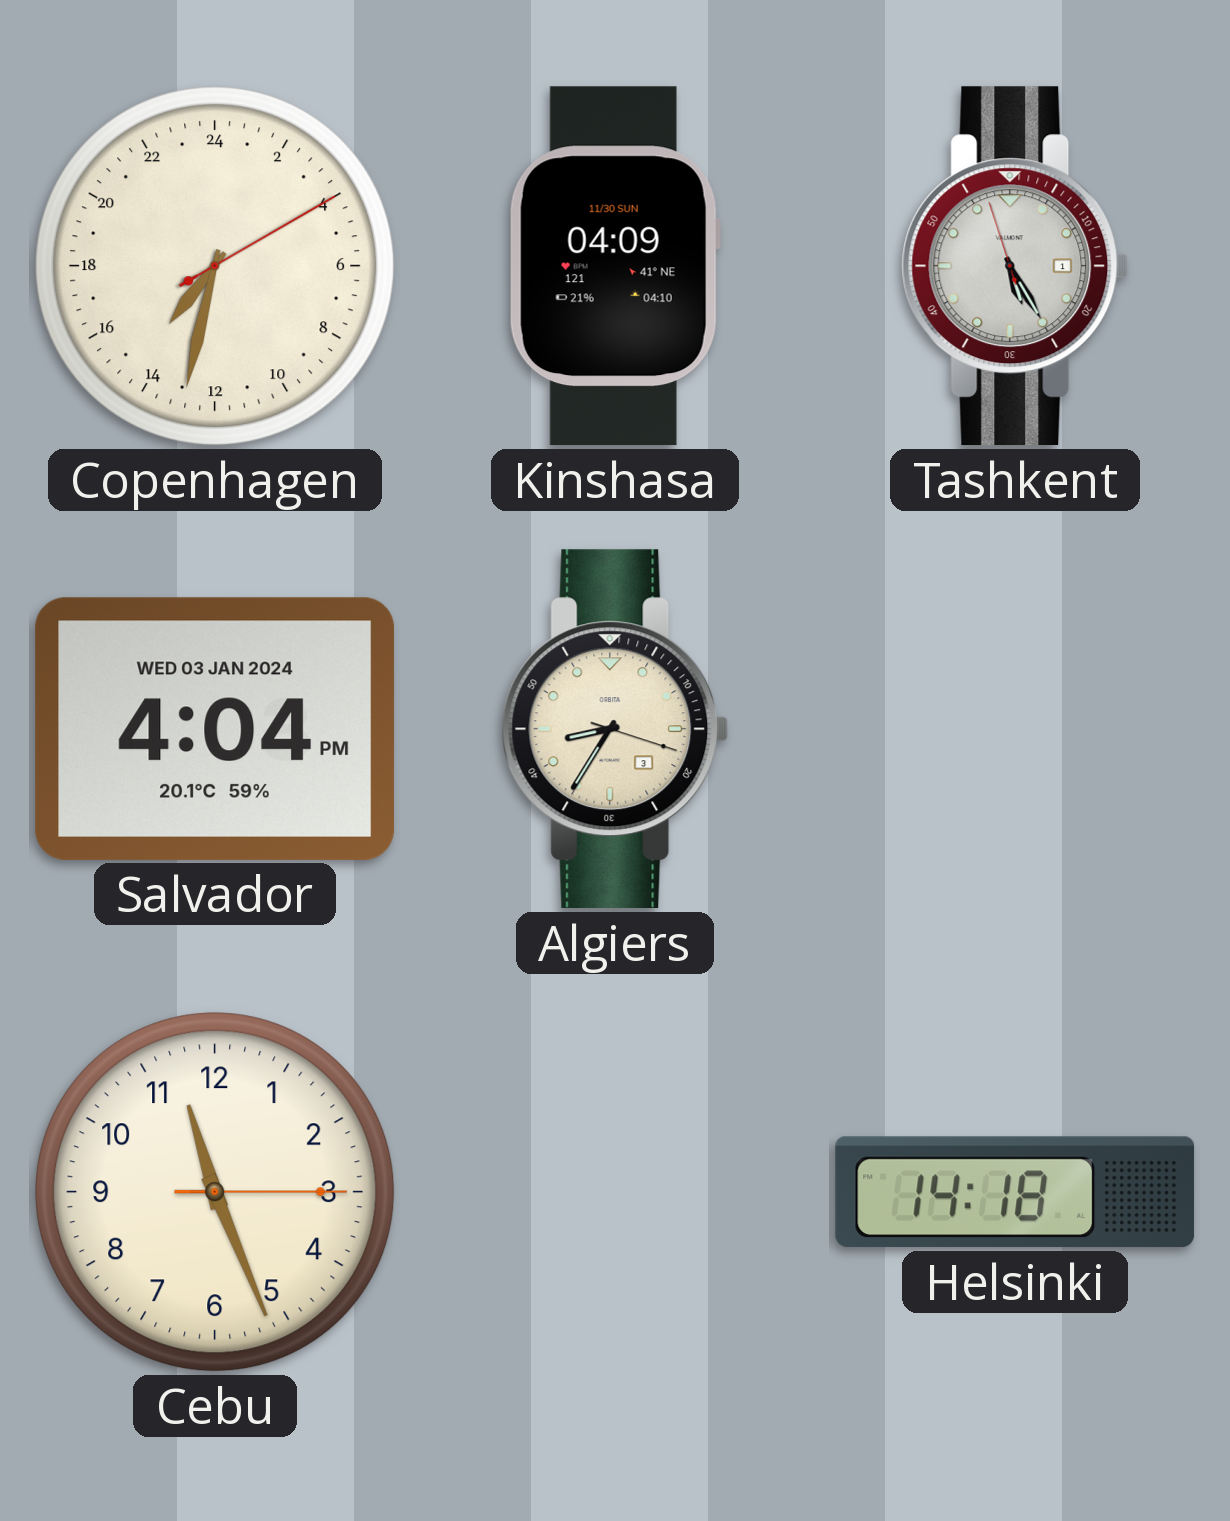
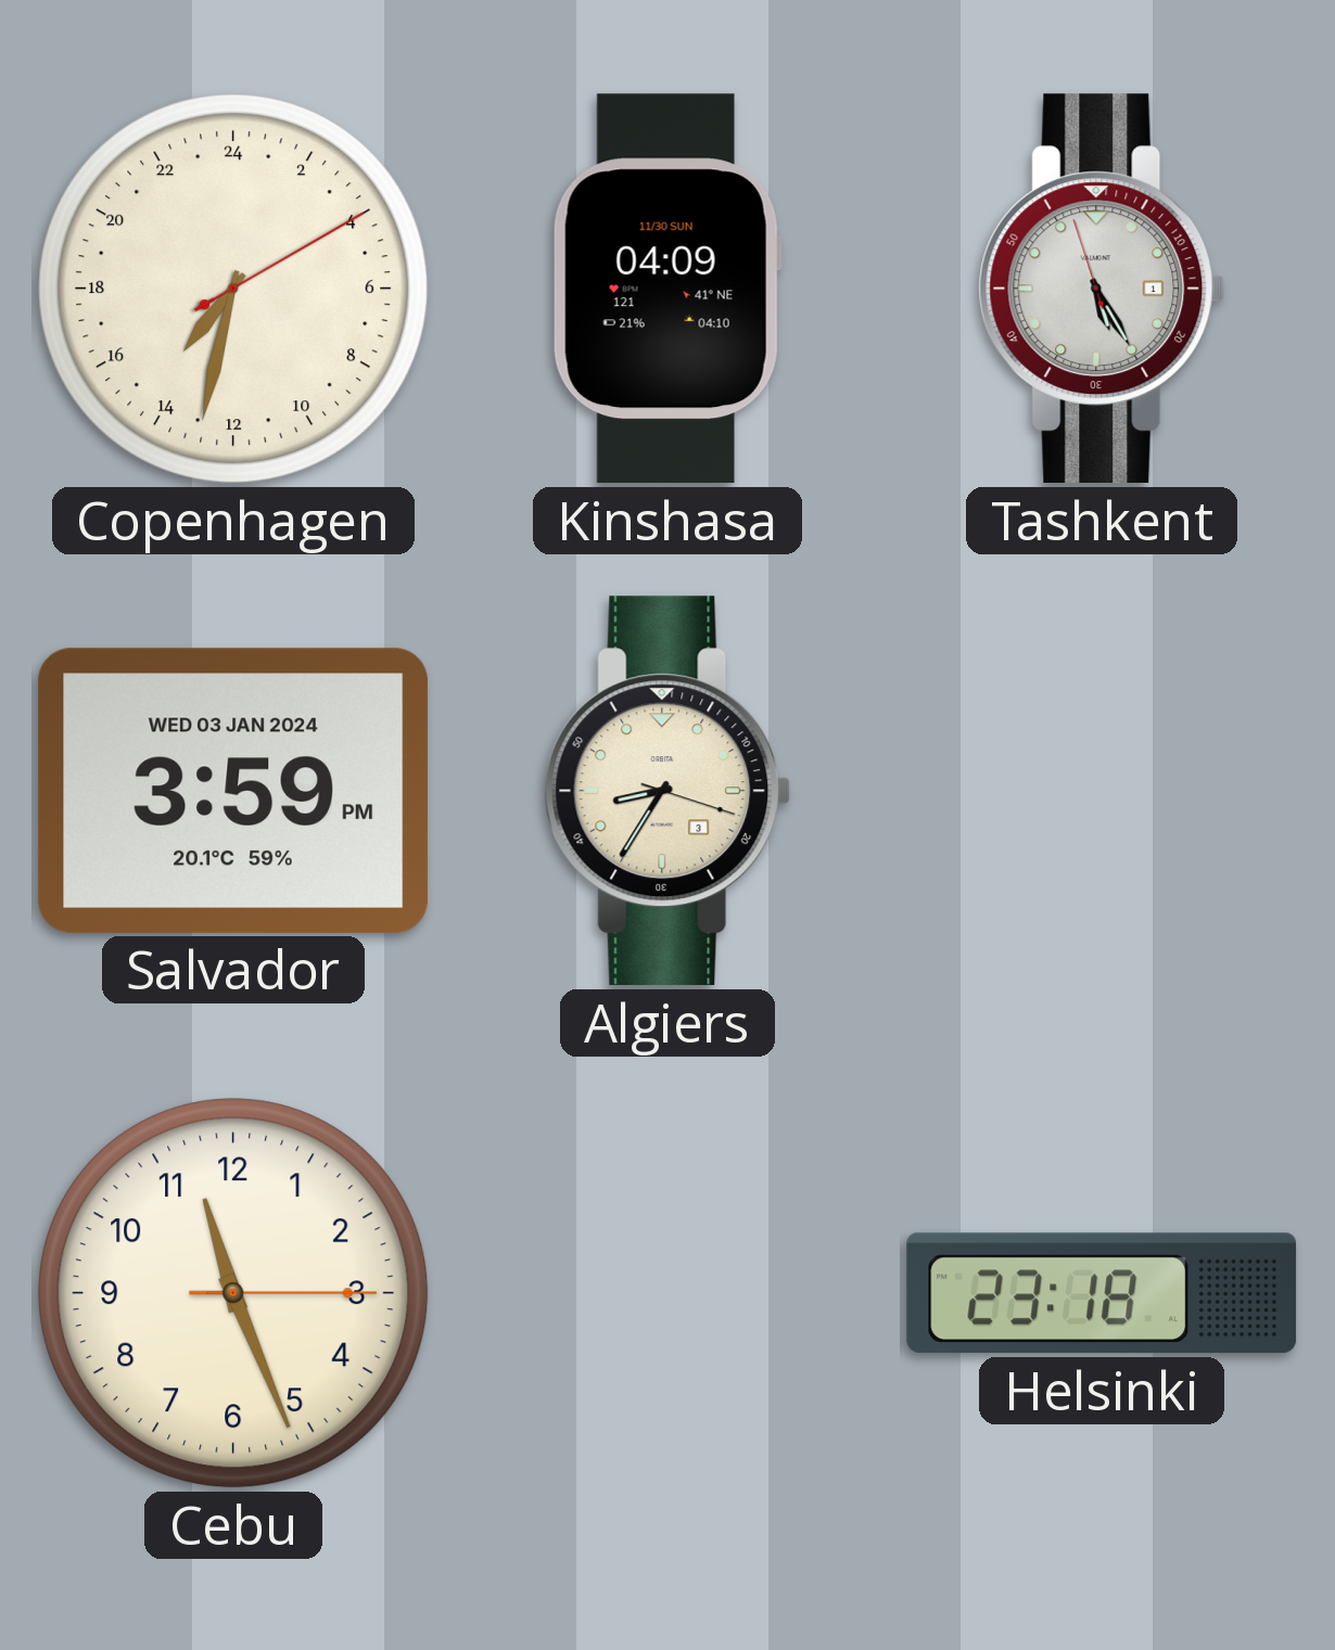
Salvador: 4:04 -> 3:59
Helsinki: 14:18 -> 23:18
